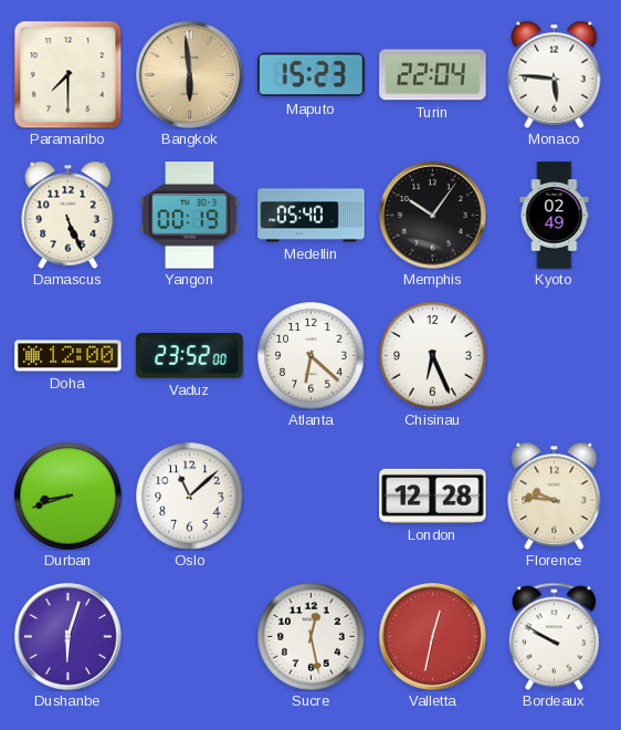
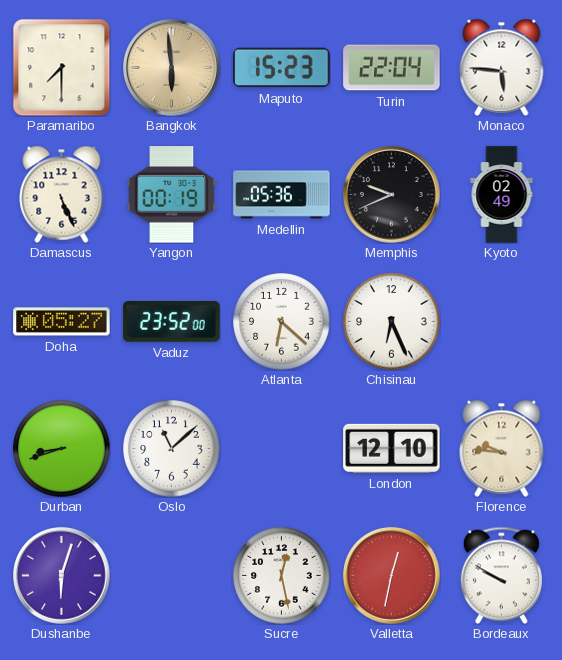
Medellin: 05:40 -> 05:36
Memphis: 10:06 -> 9:41
Doha: 12:00 -> 05:27
London: 12:28 -> 12:10
